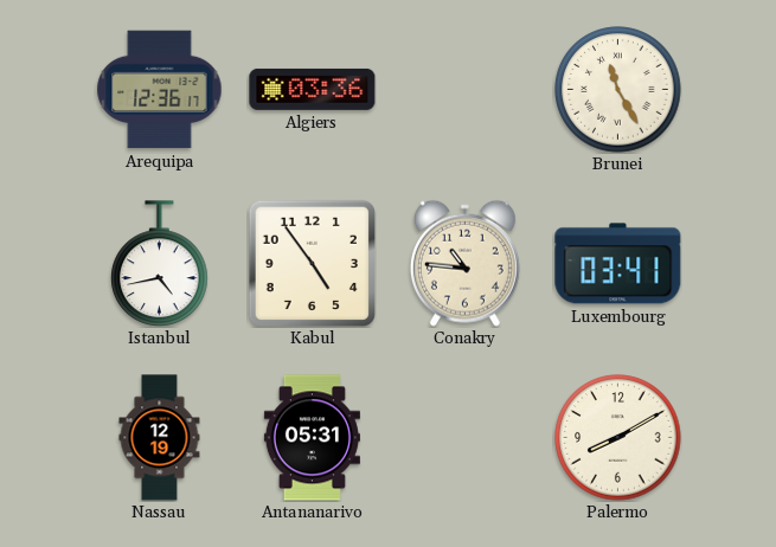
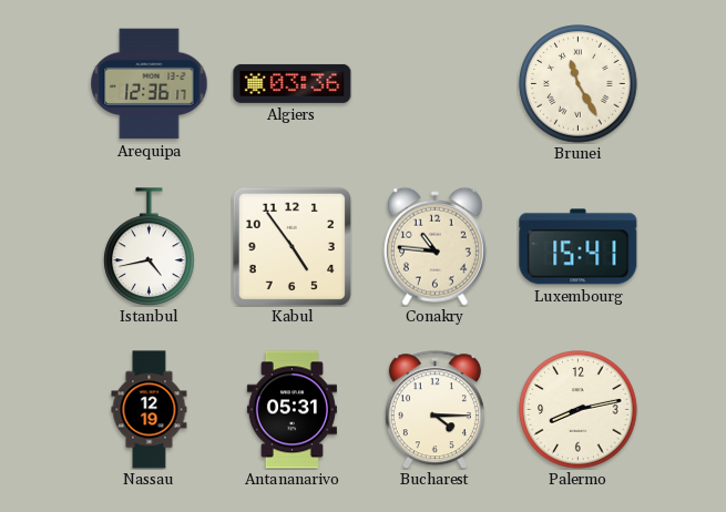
Luxembourg: 03:41 -> 15:41
Bucharest: none -> 4:15
Palermo: 8:10 -> 8:13
